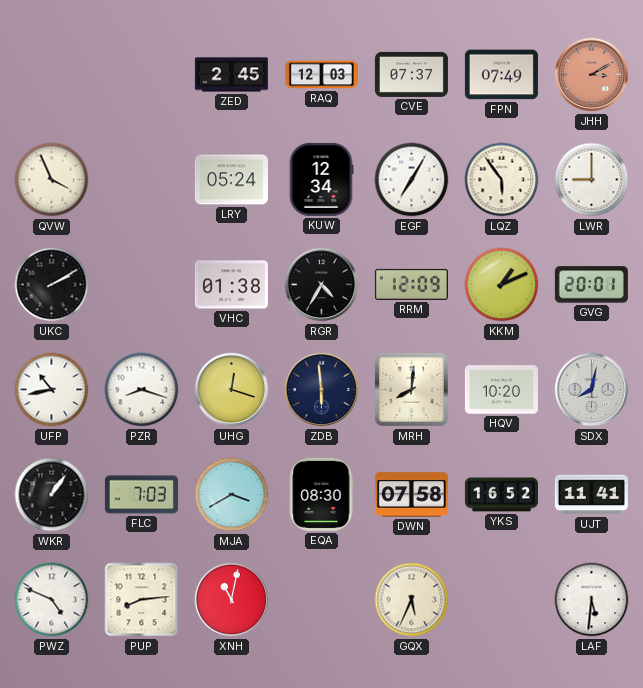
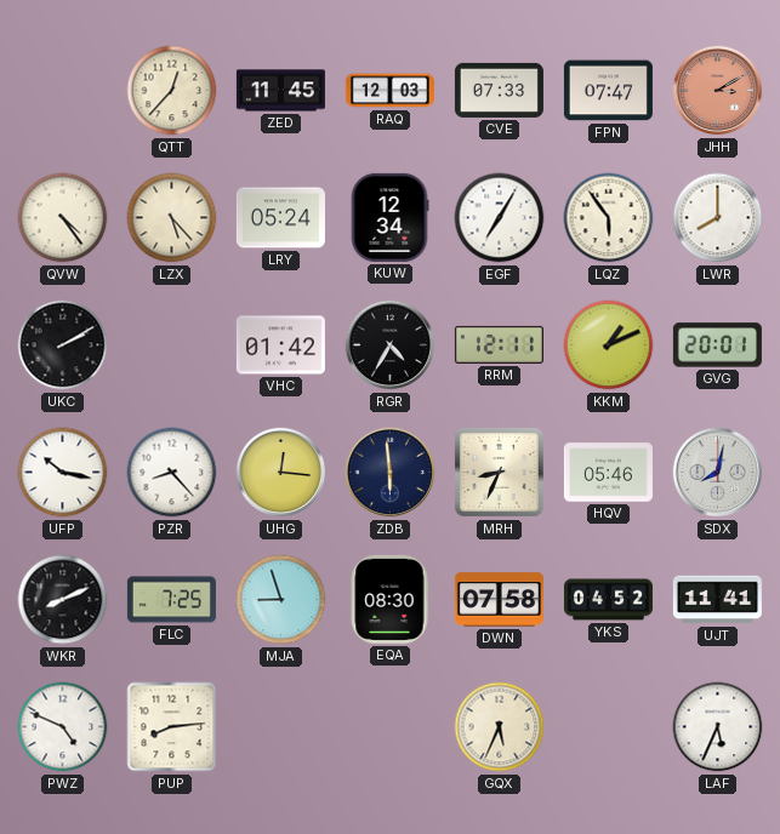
QTT: none -> 12:37
ZED: 2:45 -> 11:45
CVE: 07:37 -> 07:33
FPN: 07:49 -> 07:47
QVW: 3:56 -> 4:24
LZX: none -> 5:23
LWR: 9:00 -> 8:00
VHC: 01:38 -> 01:42
RRM: 12:09 -> 12:11
UFP: 10:43 -> 10:17
PZR: 8:18 -> 8:23
UHG: 12:18 -> 12:16
MRH: 8:01 -> 8:34
HQV: 10:20 -> 05:46
WKR: 1:06 -> 8:11
FLC: 7:03 -> 7:25
MJA: 3:40 -> 8:57
YKS: 16:52 -> 04:52
XNH: 11:02 -> none
LAF: 5:31 -> 5:34
